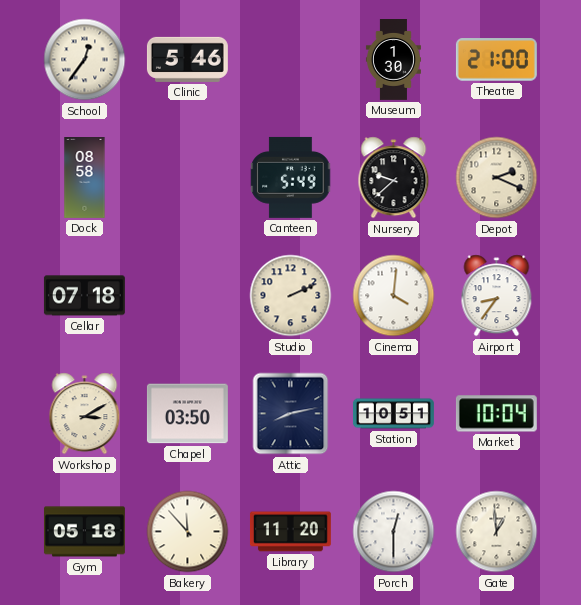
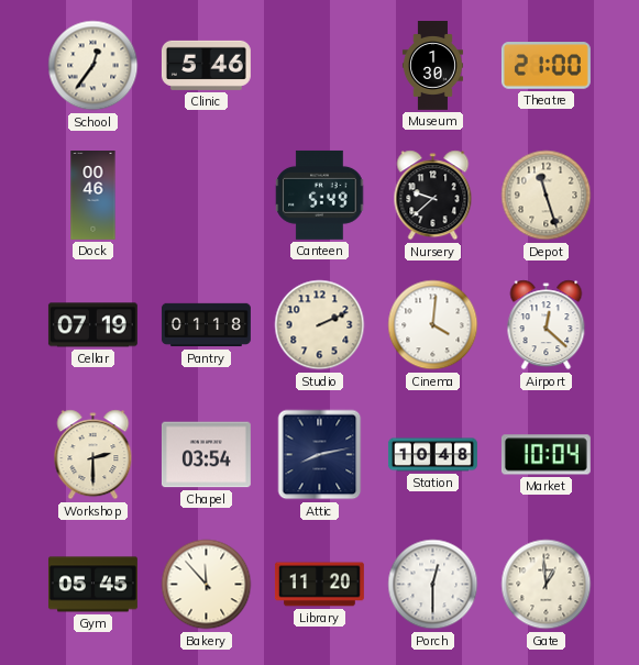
Dock: 08:58 -> 00:46
Depot: 2:19 -> 11:27
Cellar: 07:18 -> 07:19
Pantry: none -> 01:18
Airport: 8:36 -> 12:22
Workshop: 3:10 -> 2:30
Chapel: 03:50 -> 03:54
Station: 10:51 -> 10:48
Gym: 05:18 -> 05:45
